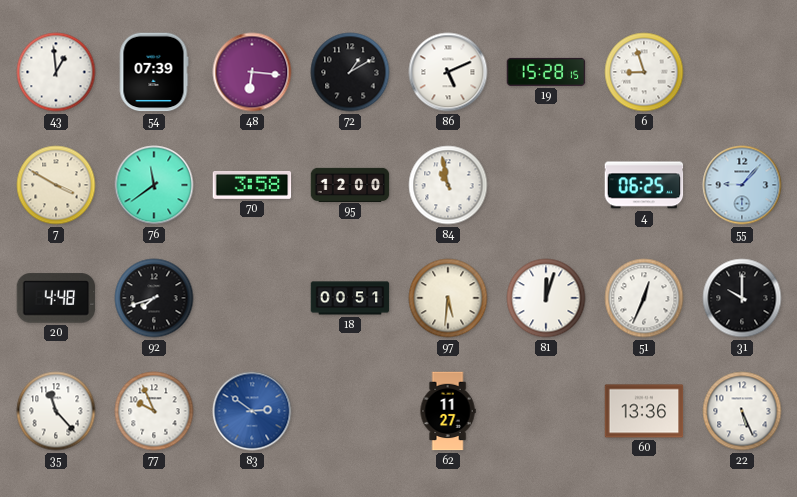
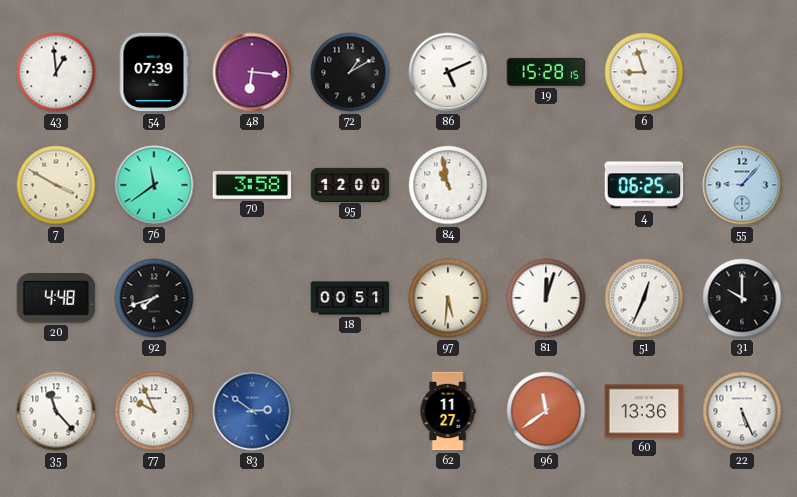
96: none -> 11:39
